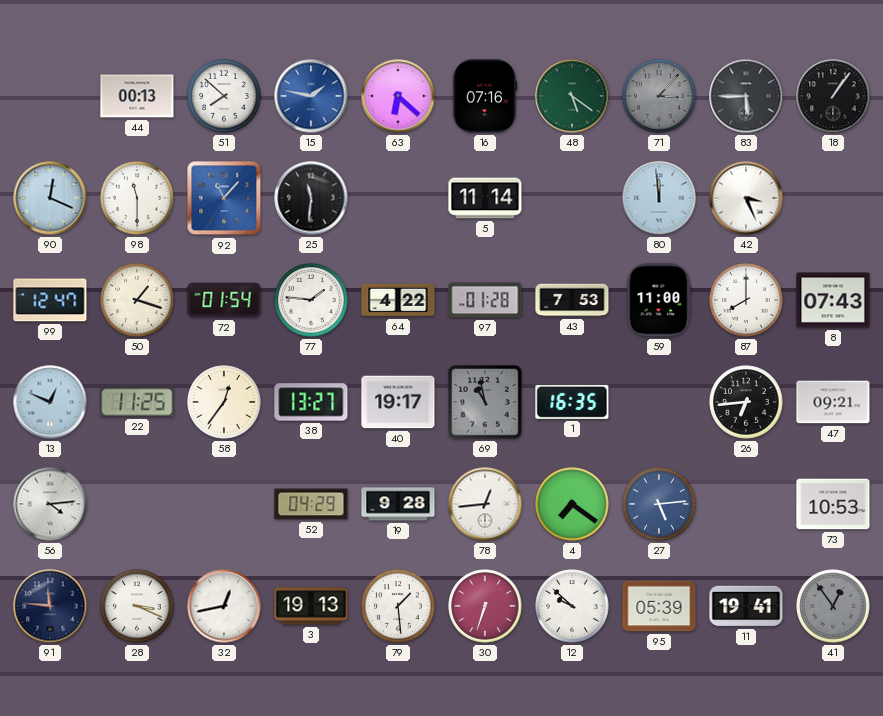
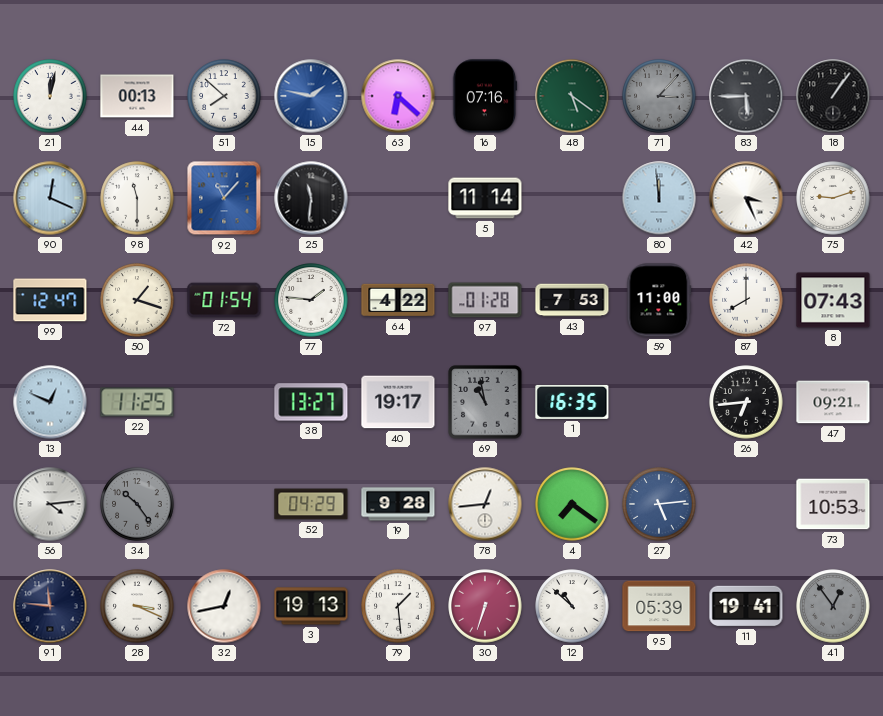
21: none -> 12:02
75: none -> 9:12
58: 12:36 -> none
34: none -> 10:24
12: 9:52 -> 10:52
